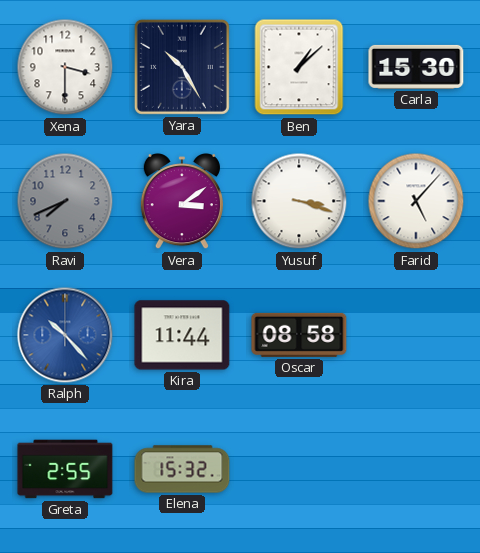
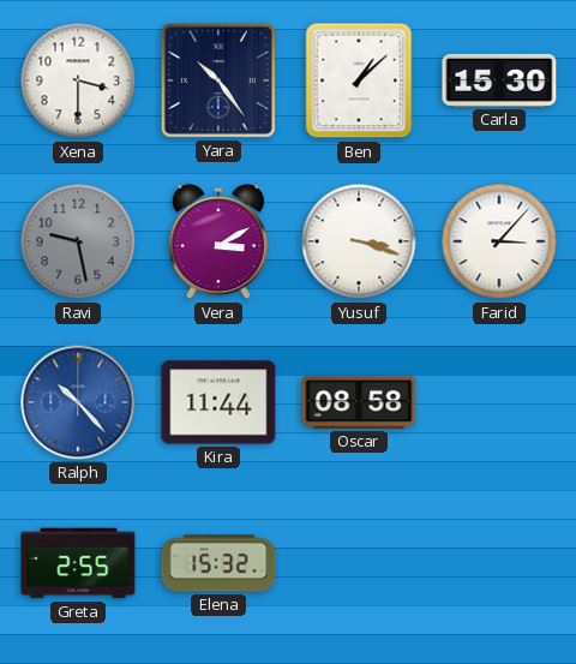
Yara: 10:25 -> 10:24
Ravi: 7:41 -> 9:28
Vera: 3:09 -> 3:10
Farid: 5:07 -> 3:07
